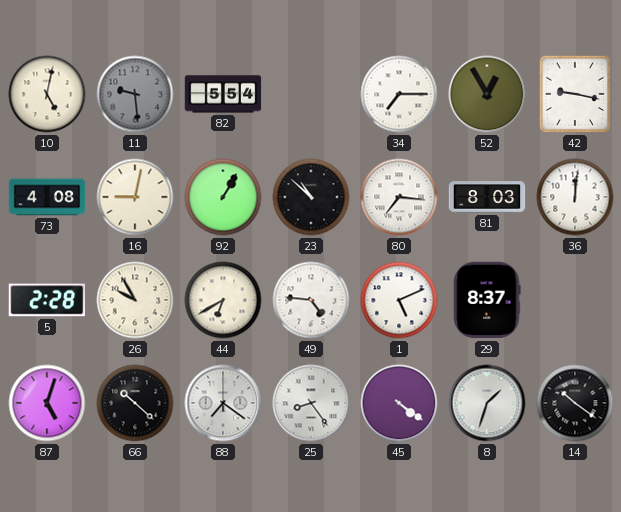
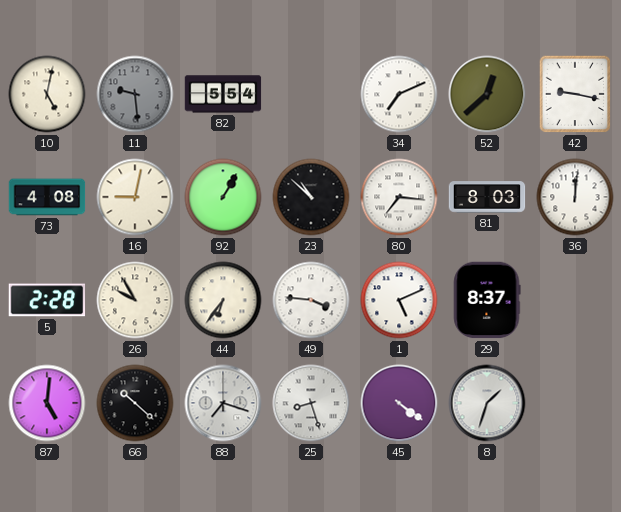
34: 7:15 -> 7:11
52: 12:55 -> 12:38
44: 6:40 -> 6:36
49: 4:46 -> 3:46
87: 5:03 -> 5:01
88: 7:21 -> 7:18
25: 8:24 -> 8:27
14: 10:21 -> none
